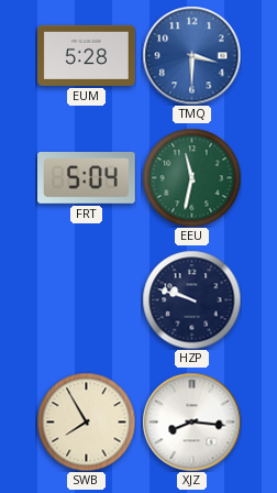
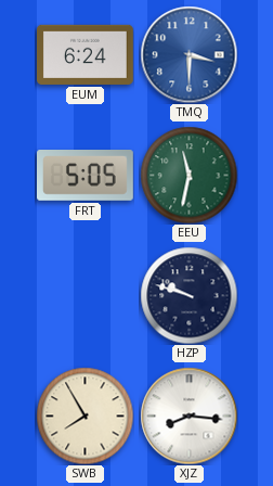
EUM: 5:28 -> 6:24
FRT: 5:04 -> 5:05
